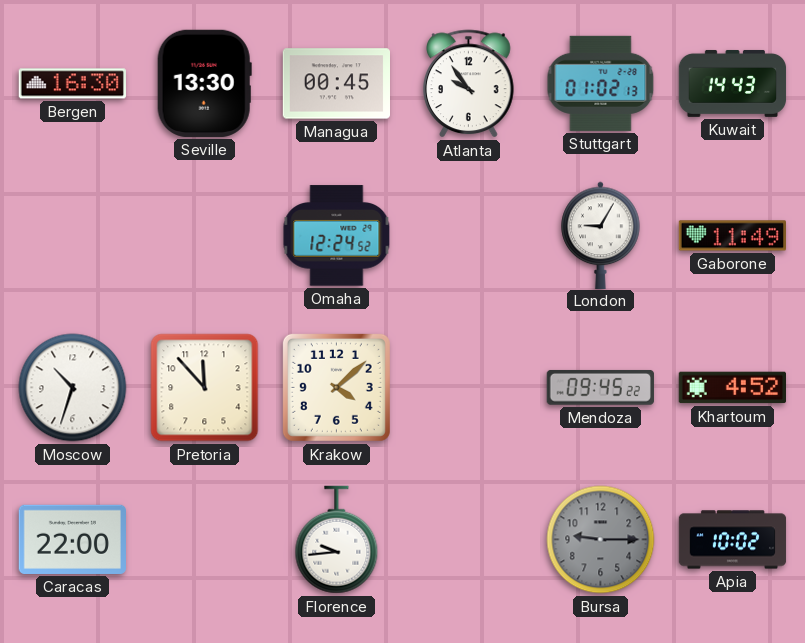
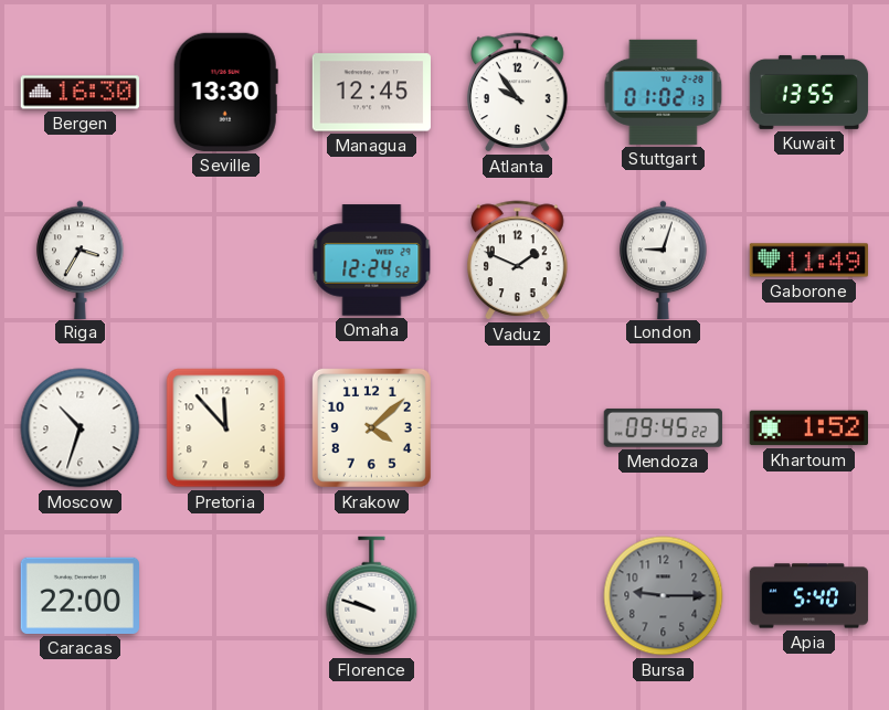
Managua: 00:45 -> 12:45
Kuwait: 14:43 -> 13:55
Riga: none -> 3:35
Vaduz: none -> 1:49
London: 9:05 -> 9:03
Khartoum: 4:52 -> 1:52
Florence: 9:44 -> 9:48
Apia: 10:02 -> 5:40
